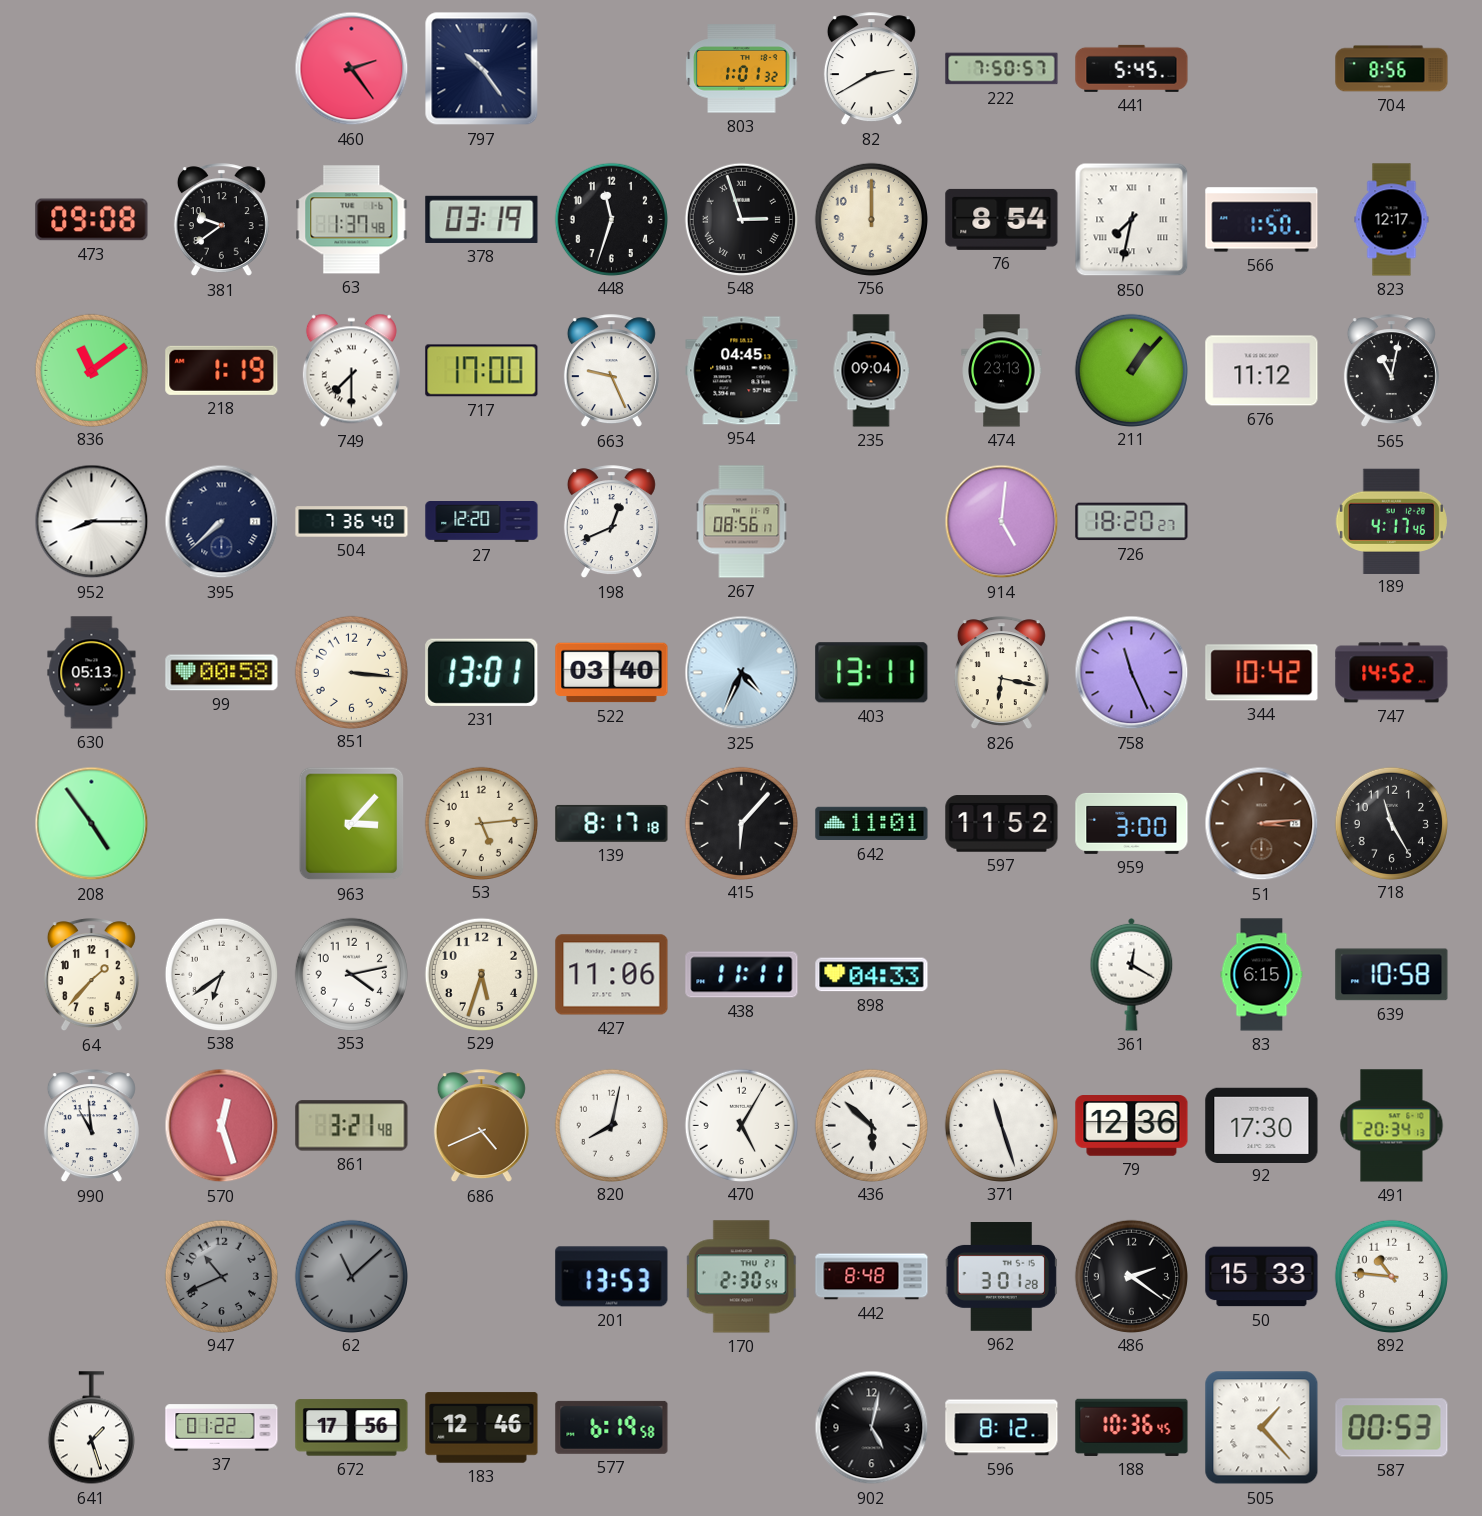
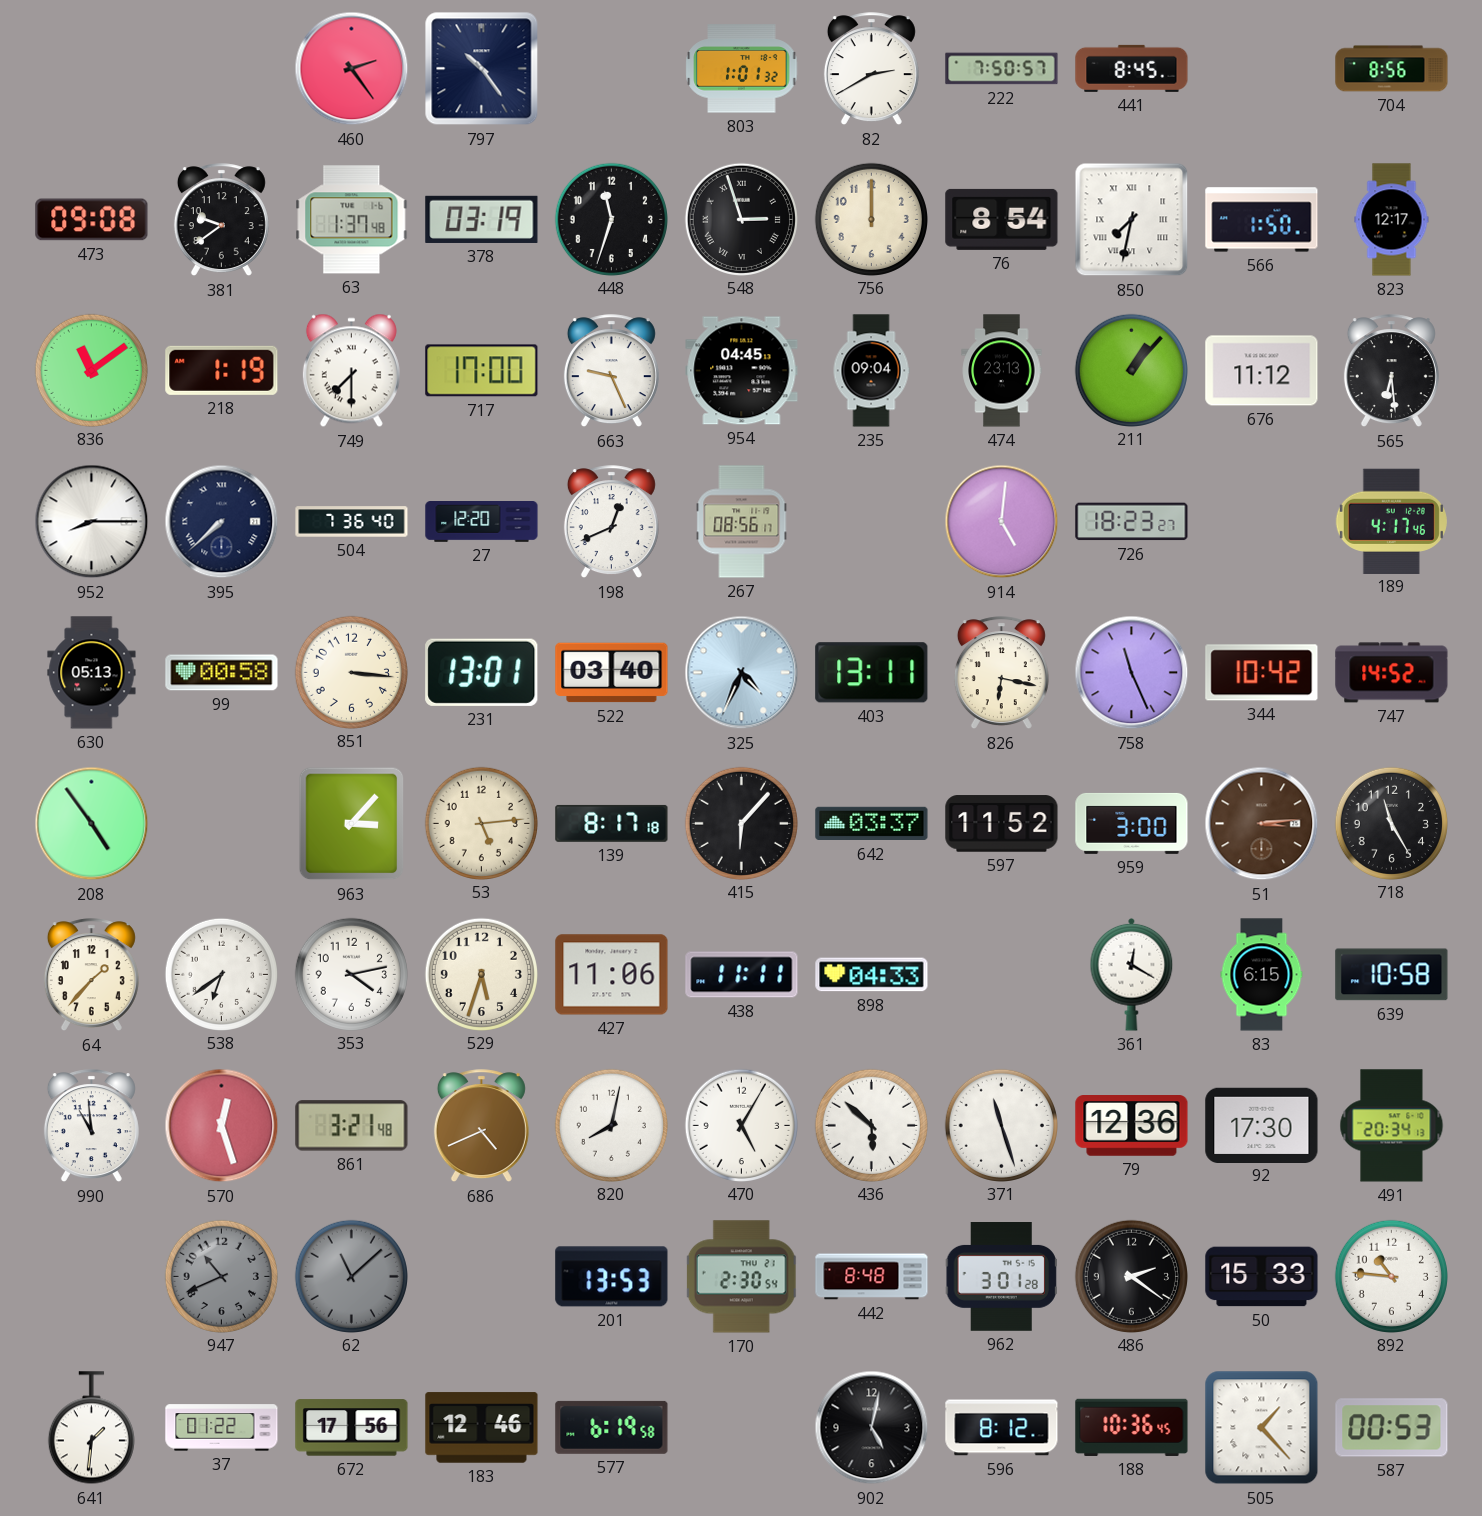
441: 5:45 -> 8:45
565: 11:02 -> 6:29
726: 18:20 -> 18:23
642: 11:01 -> 03:37
641: 1:27 -> 1:31
